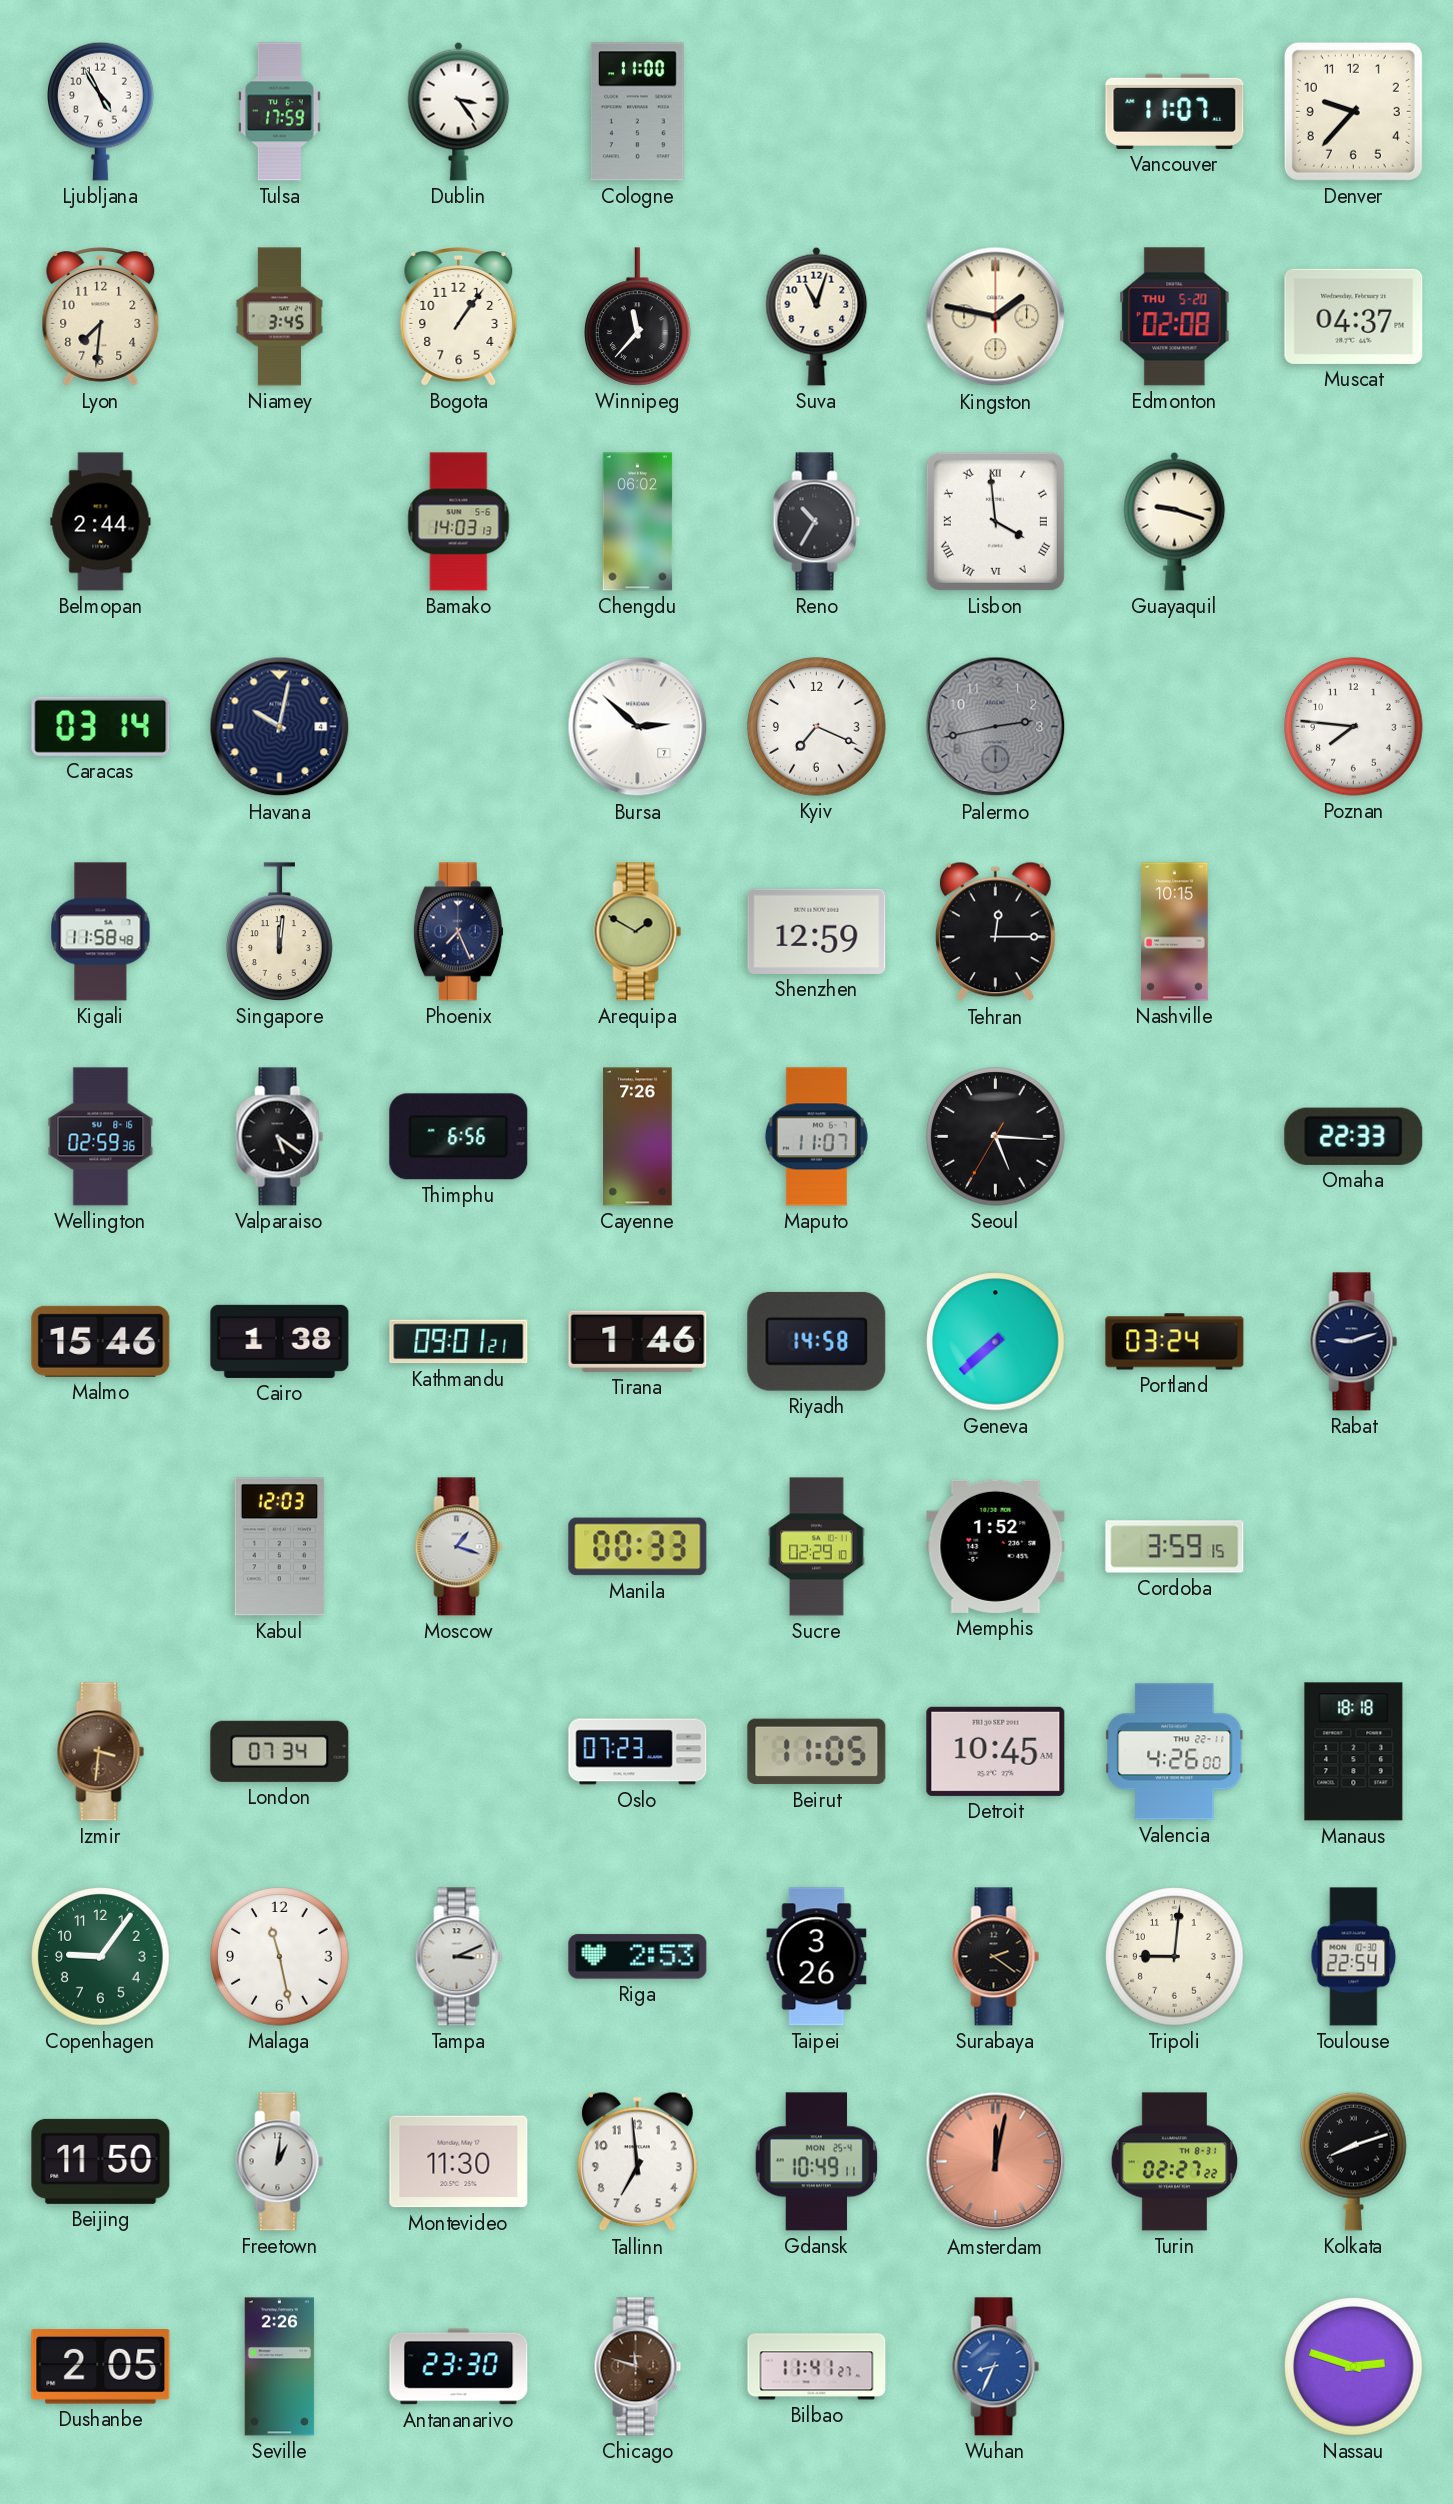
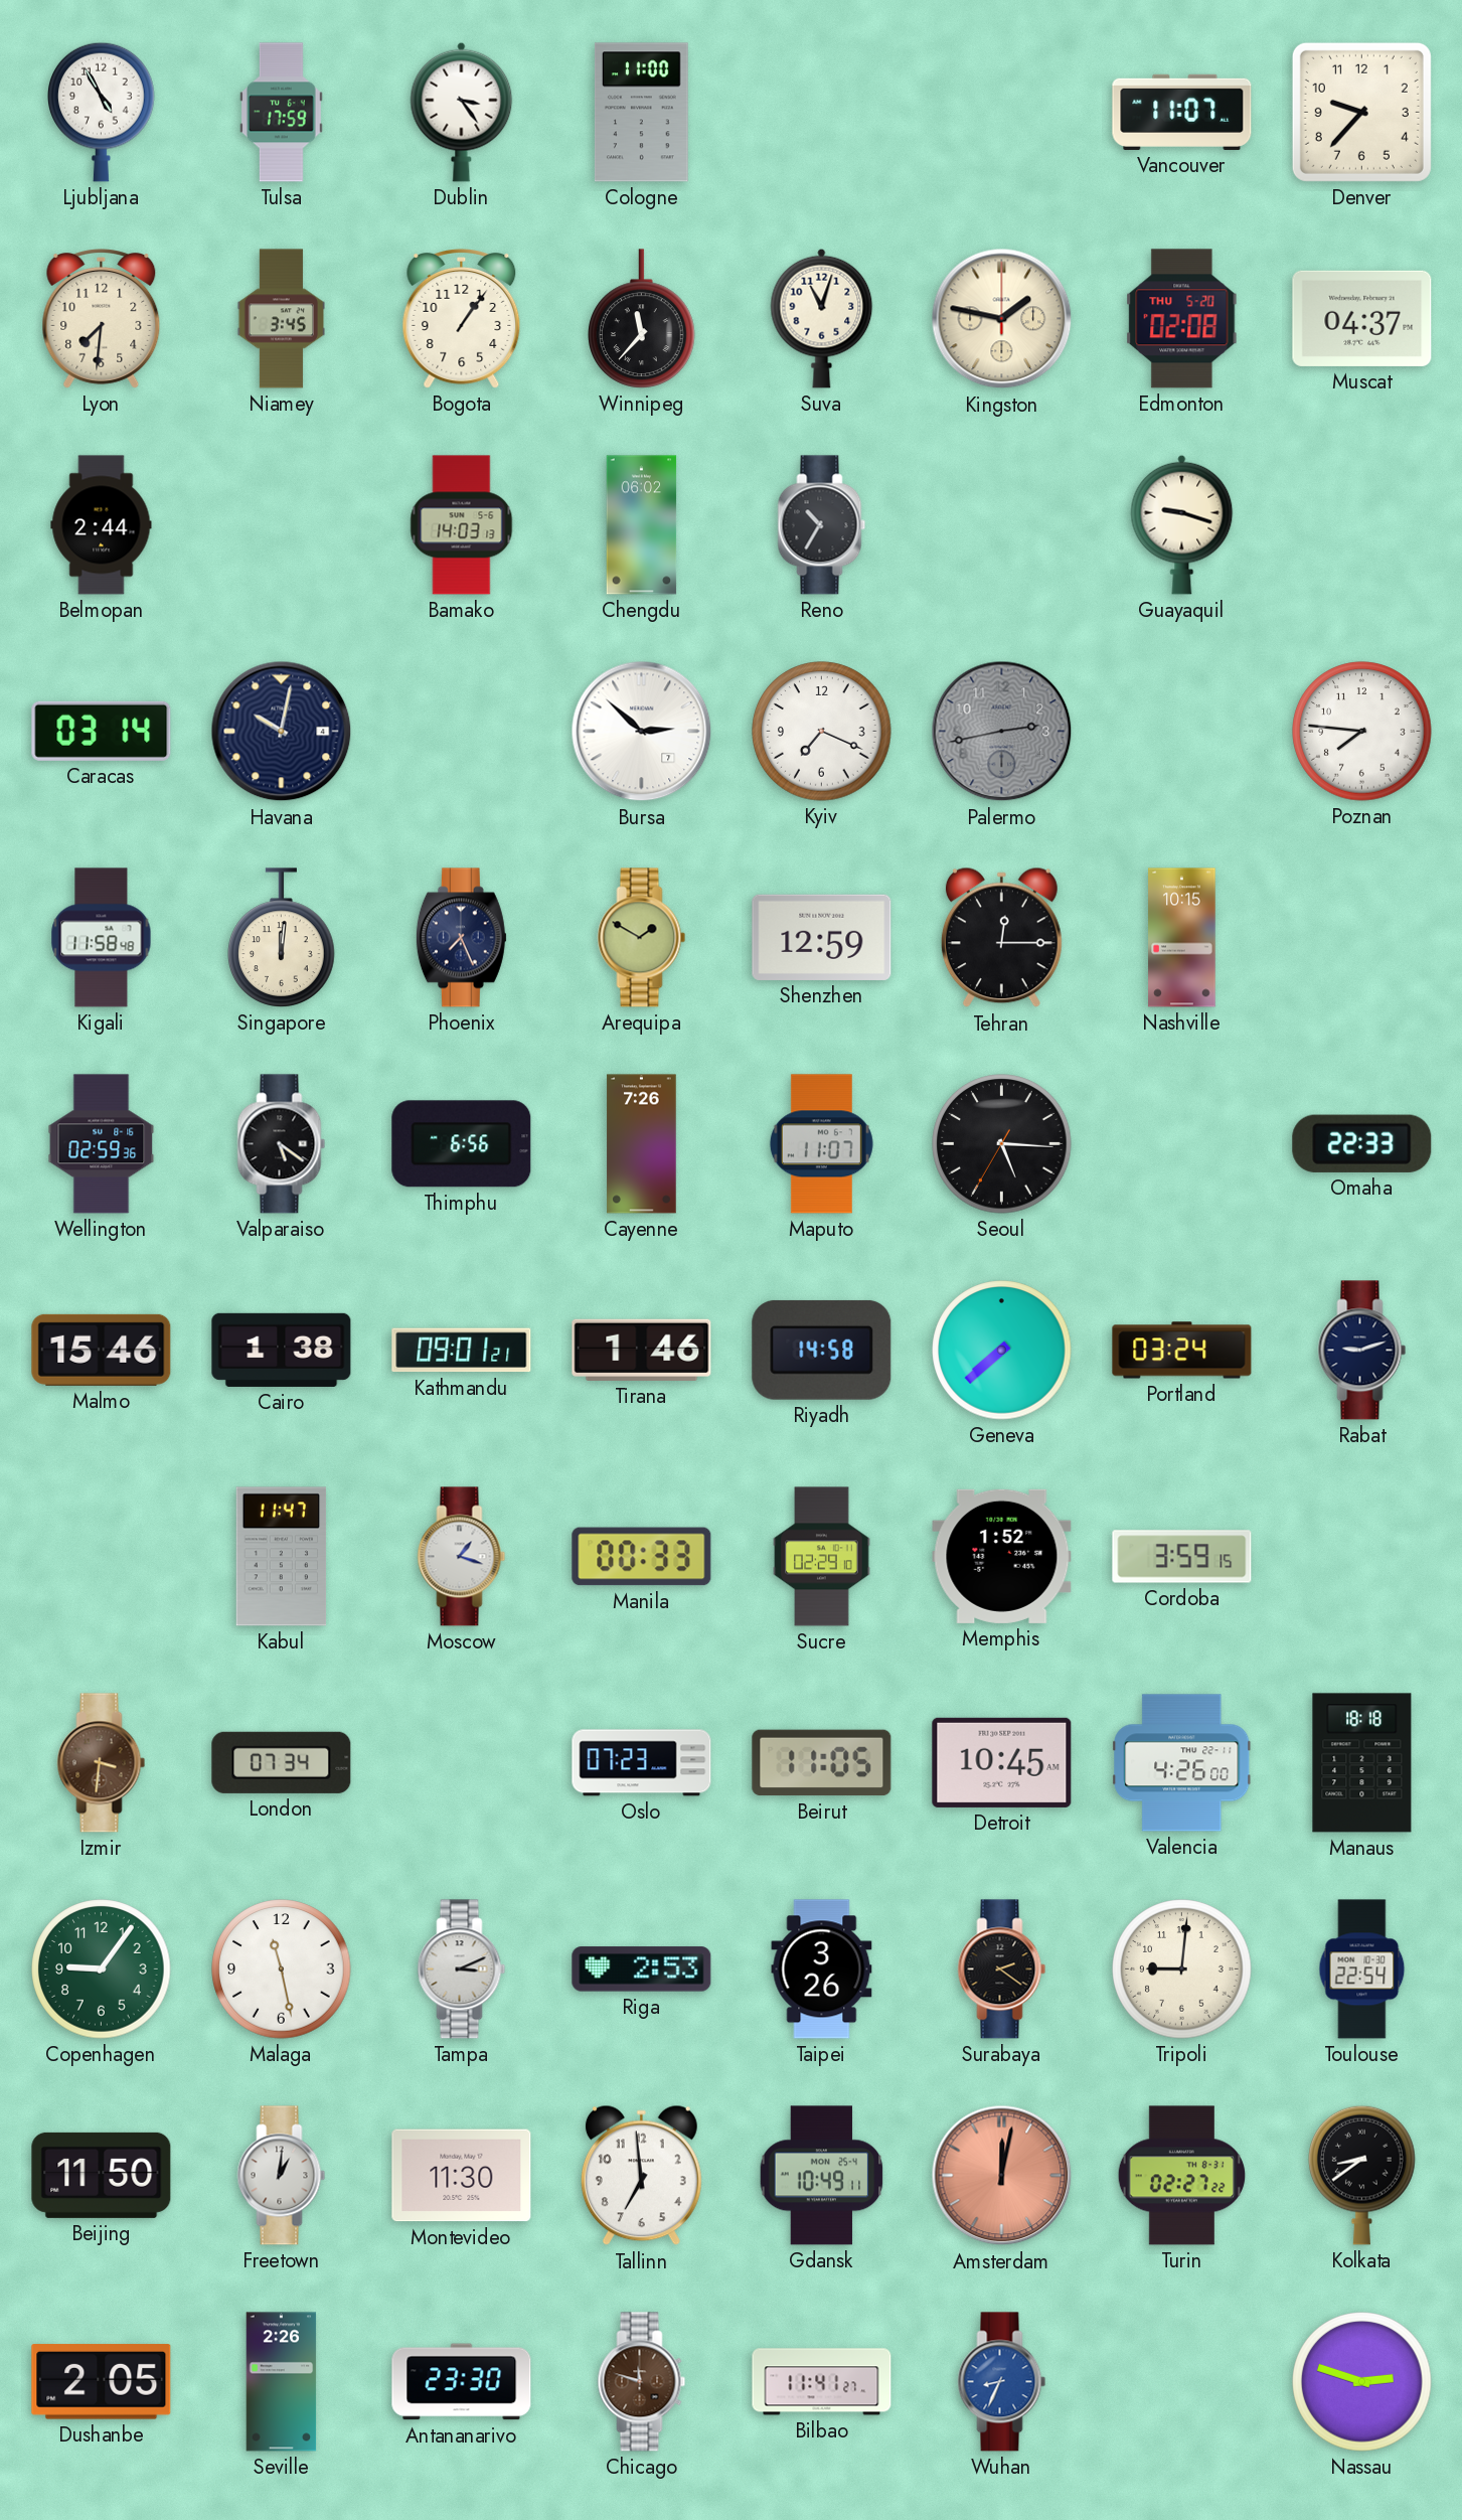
Lisbon: 3:59 -> none
Kabul: 12:03 -> 11:47
Kolkata: 8:12 -> 8:39
